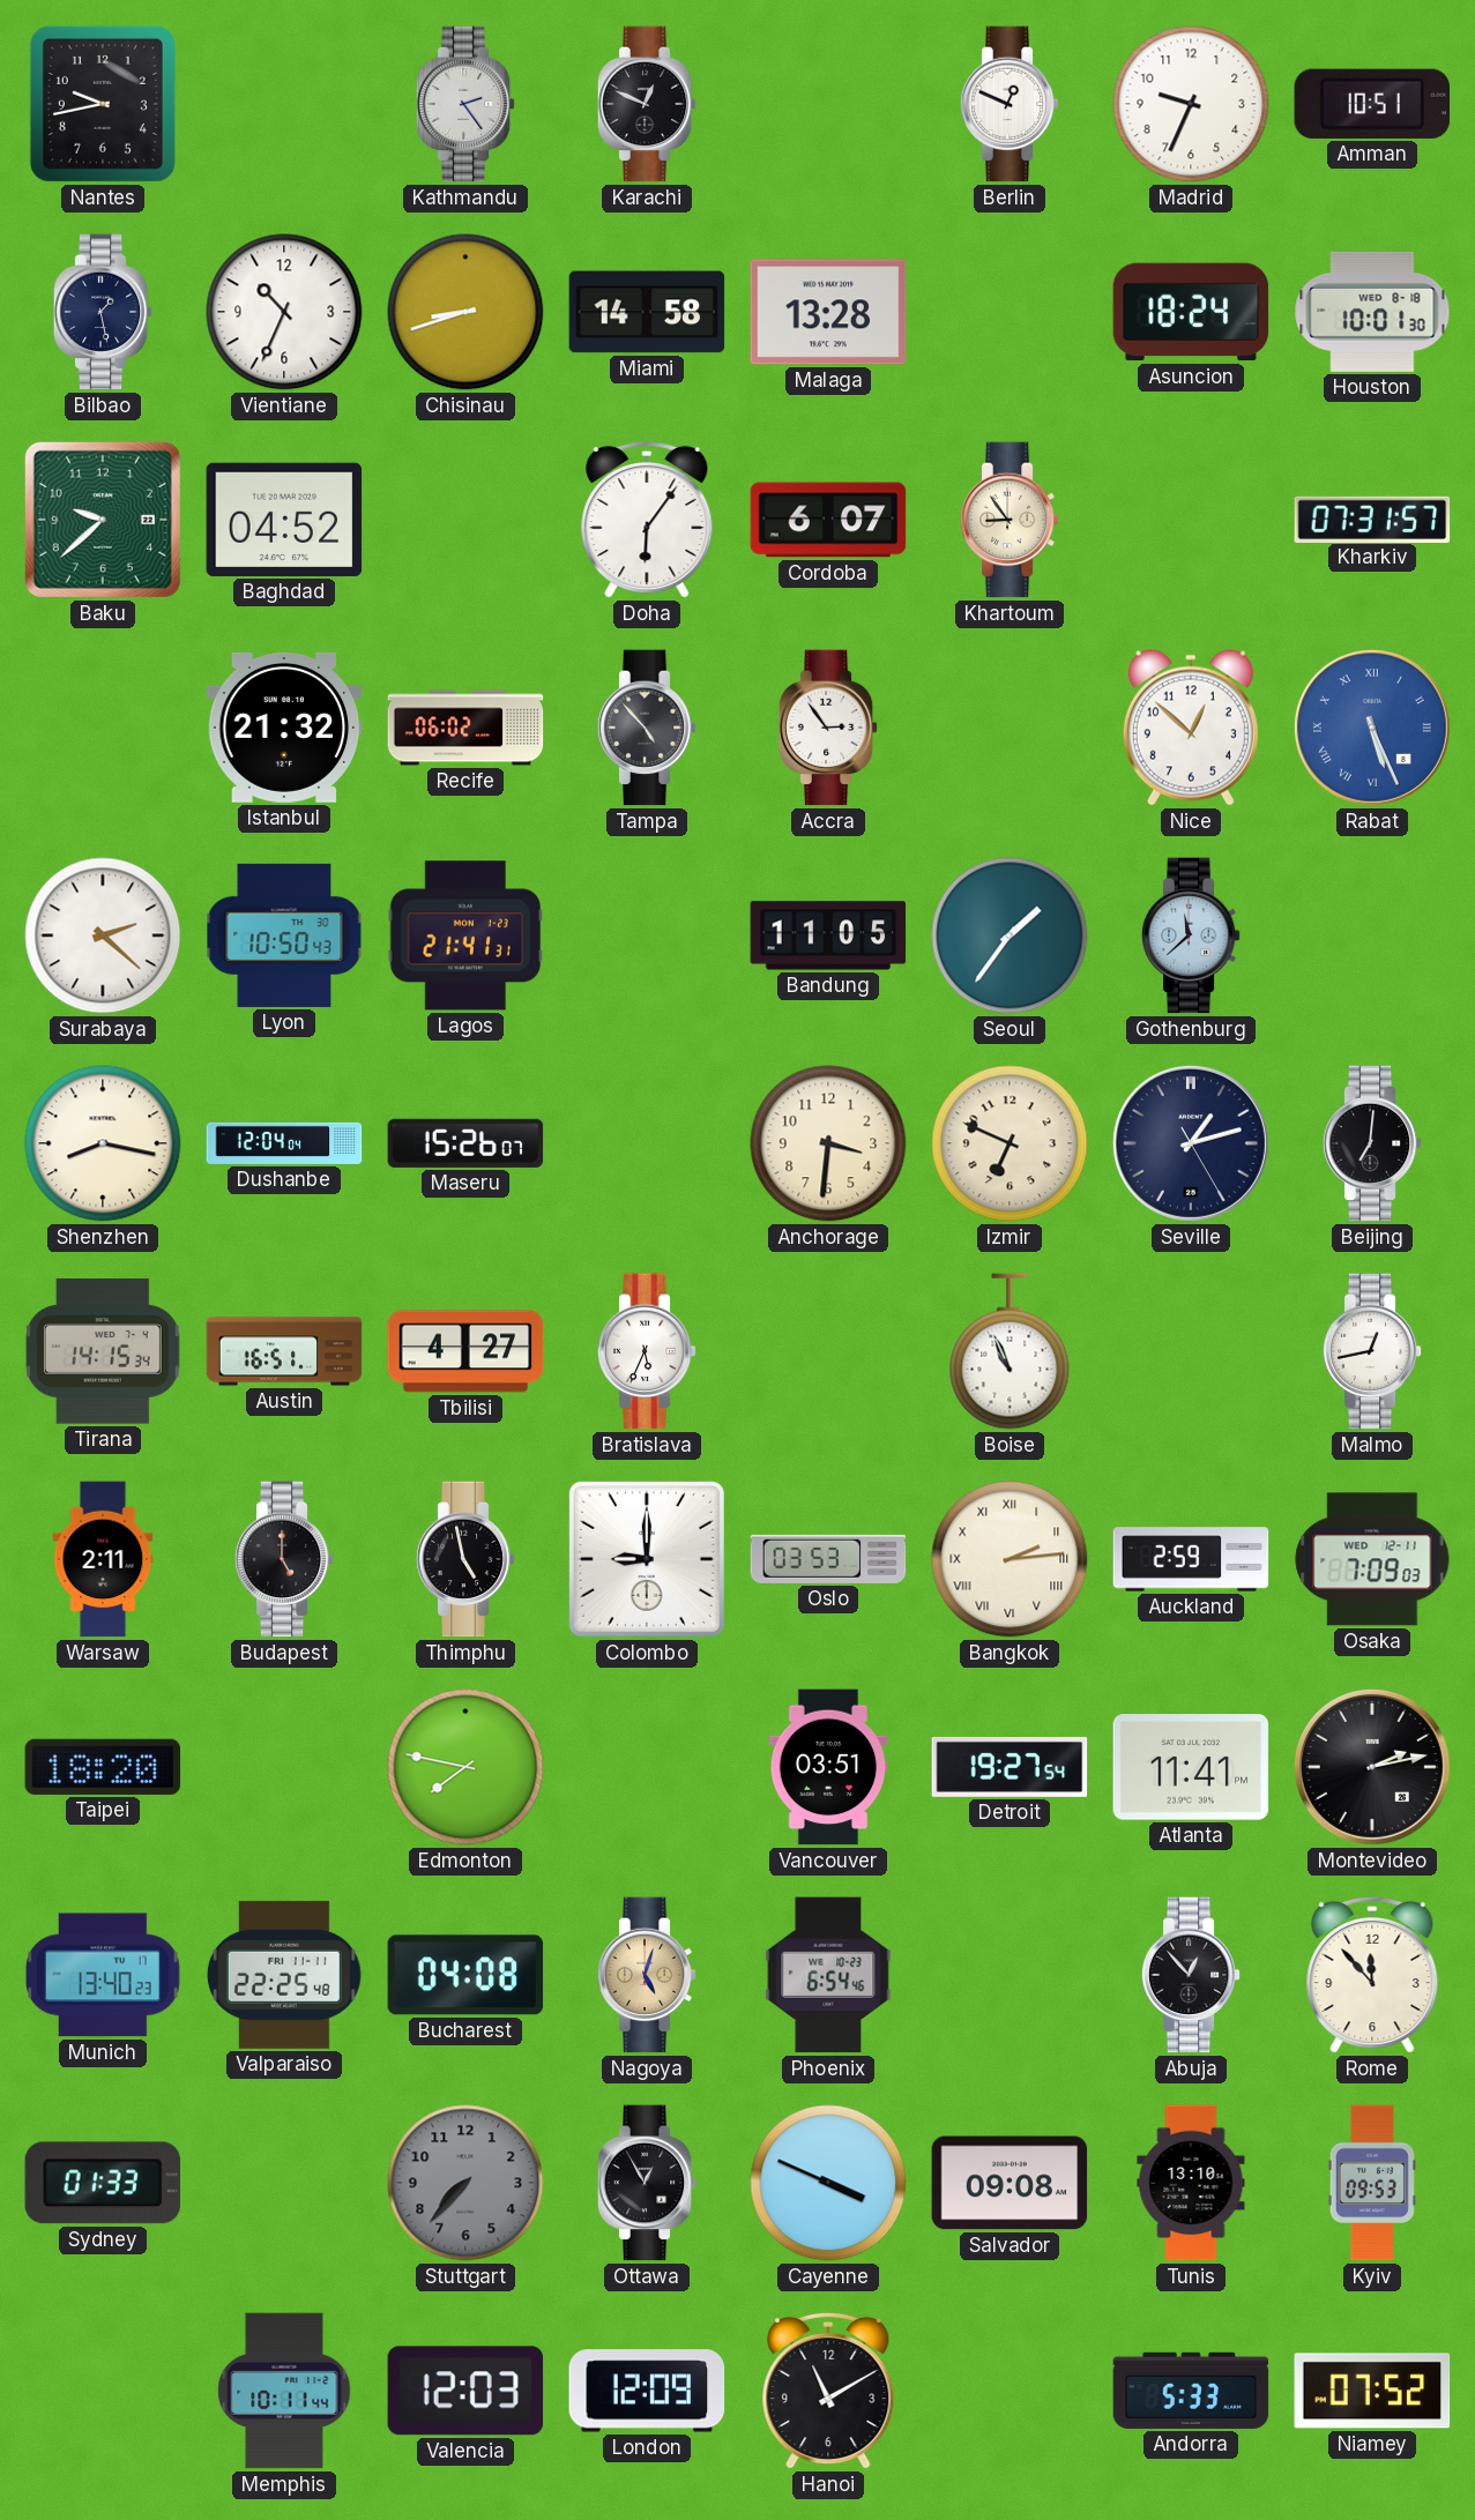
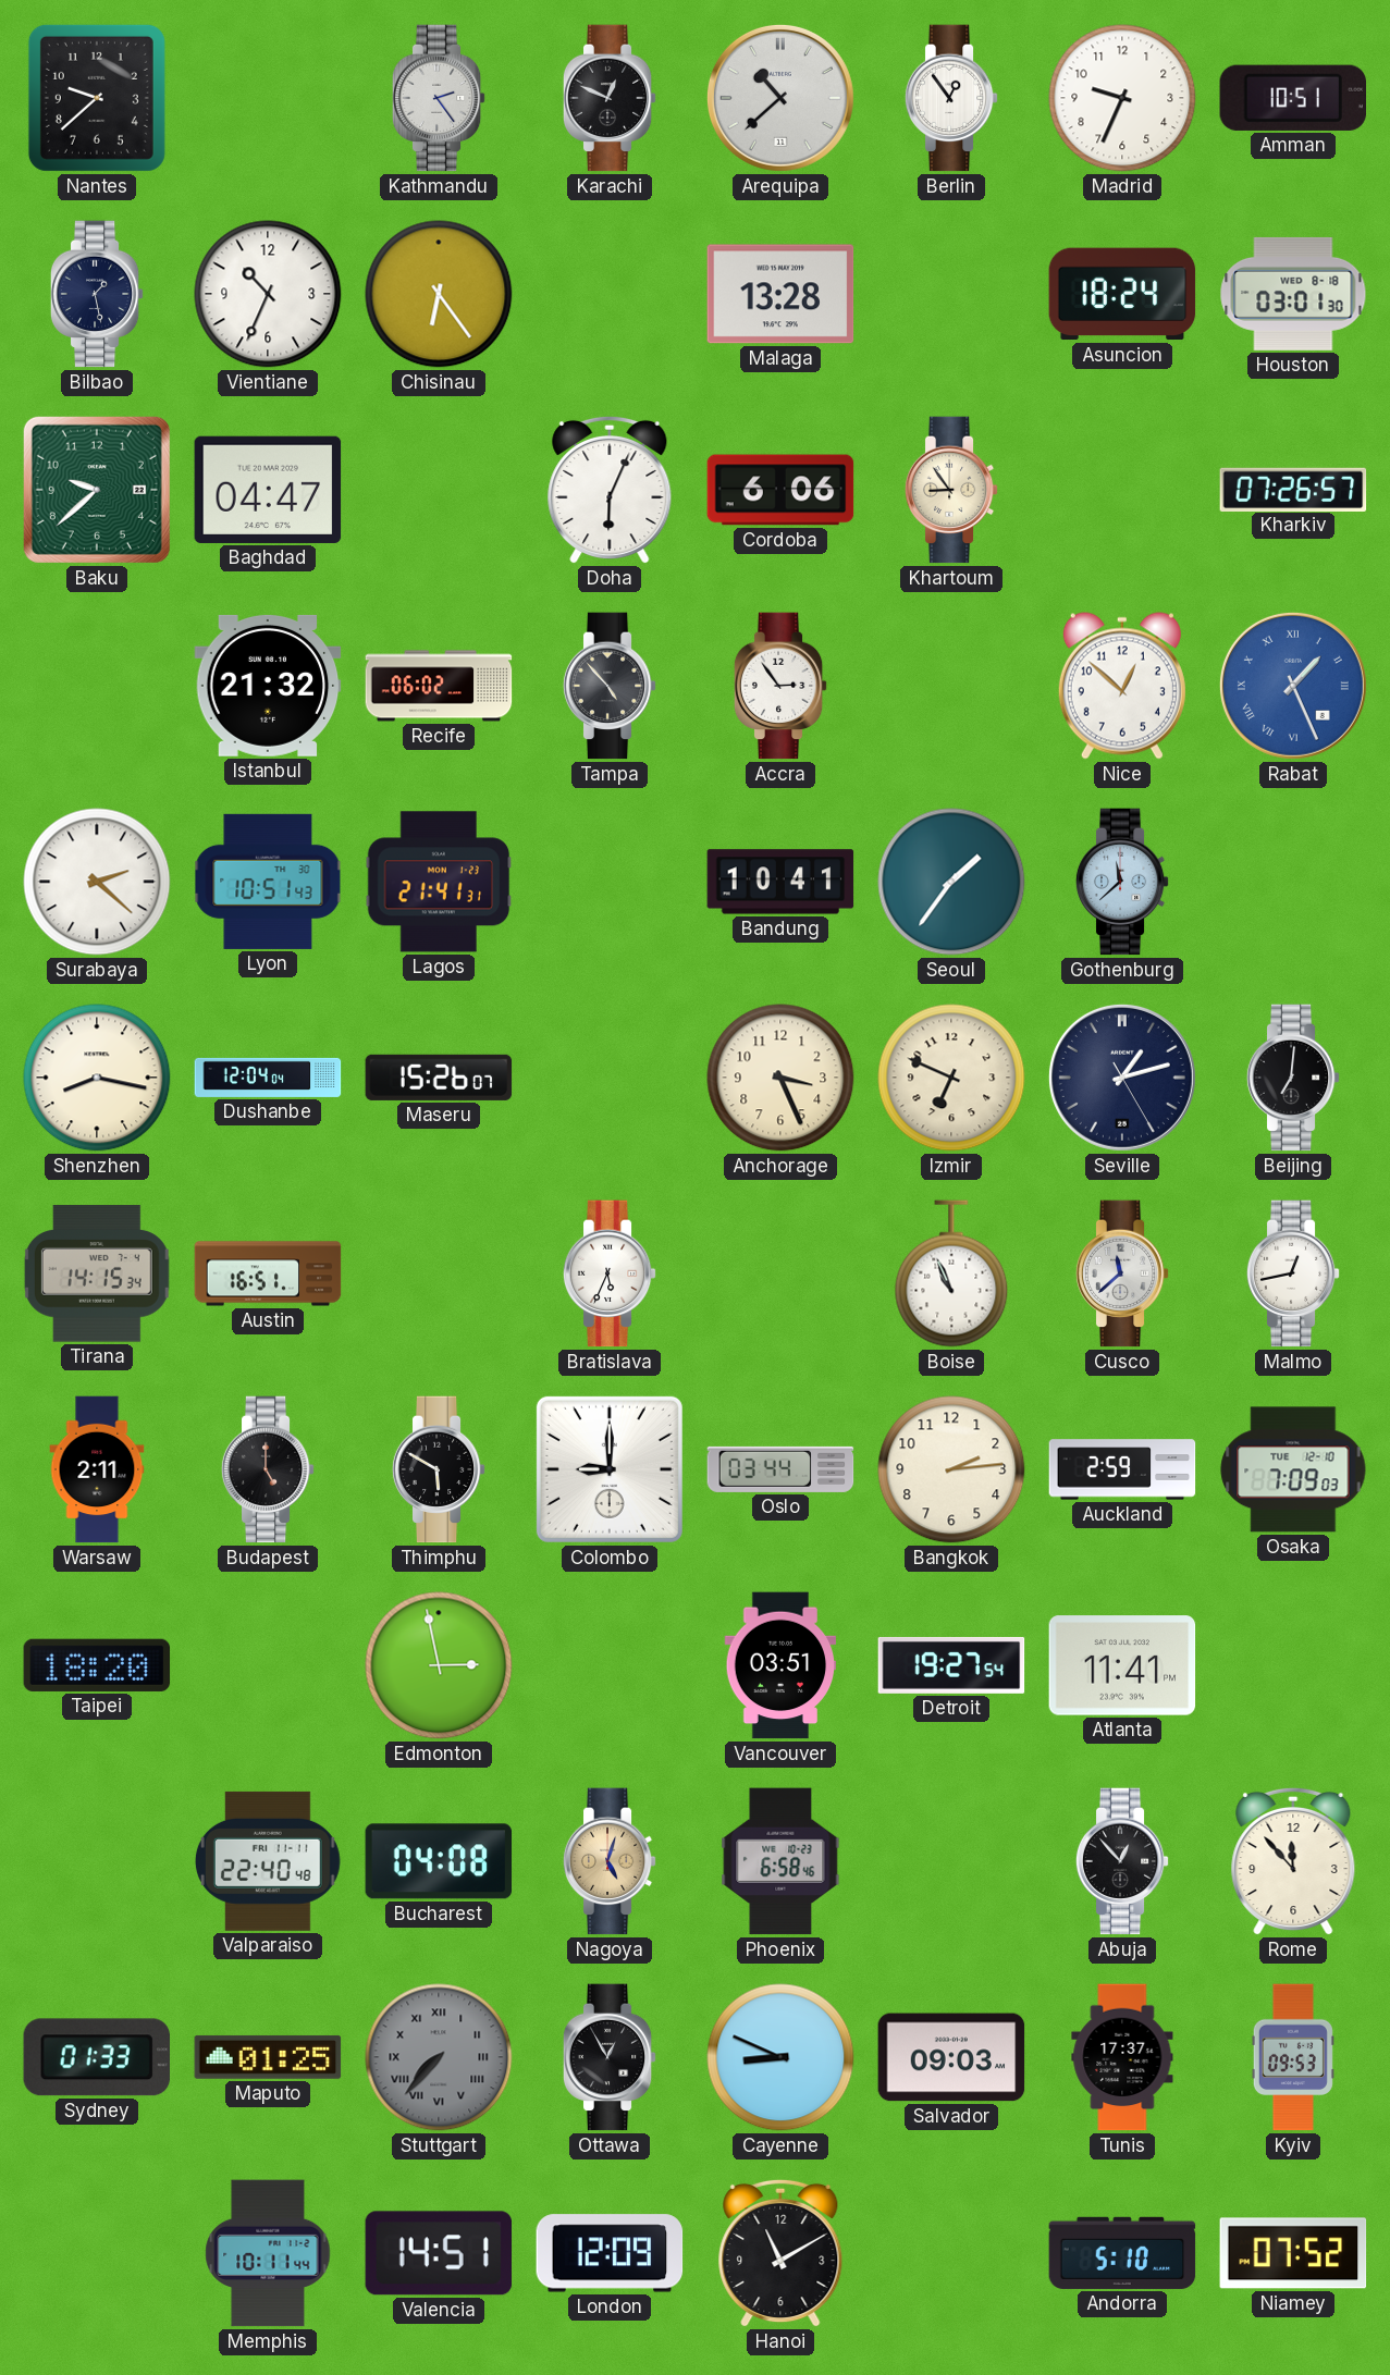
Nantes: 9:43 -> 9:38
Arequipa: none -> 10:38
Berlin: 12:49 -> 12:54
Chisinau: 8:42 -> 6:24
Miami: 14:58 -> none
Houston: 10:01 -> 03:01
Baghdad: 04:52 -> 04:47
Doha: 6:06 -> 6:04
Cordoba: 6:07 -> 6:06
Kharkiv: 07:31 -> 07:26
Rabat: 5:26 -> 1:26
Lyon: 10:50 -> 10:51
Bandung: 11:05 -> 10:41
Anchorage: 3:31 -> 3:26
Tbilisi: 4:27 -> none
Cusco: none -> 11:38
Thimphu: 4:58 -> 5:50
Oslo: 03:53 -> 03:44
Bangkok numerals: Roman -> Arabic
Osaka date: WED 12-11 -> TUE 12-10
Edmonton: 7:47 -> 2:58
Montevideo: 2:13 -> none
Munich: 13:40 -> none
Valparaiso: 22:25 -> 22:40
Phoenix: 6:54 -> 6:58
Maputo: none -> 01:25
Stuttgart numerals: Arabic -> Roman
Cayenne: 3:49 -> 8:49
Salvador: 09:08 -> 09:03
Tunis: 13:10 -> 17:37
Valencia: 12:03 -> 14:51
Andorra: 5:33 -> 5:10
